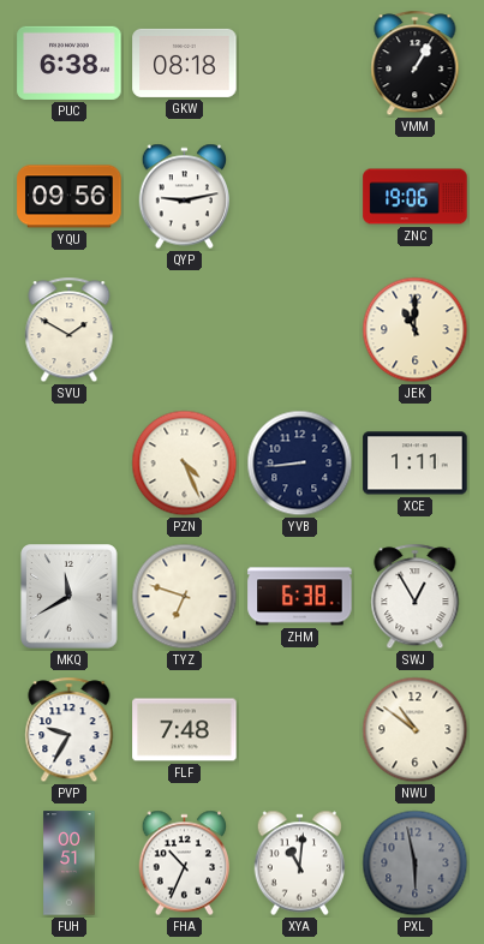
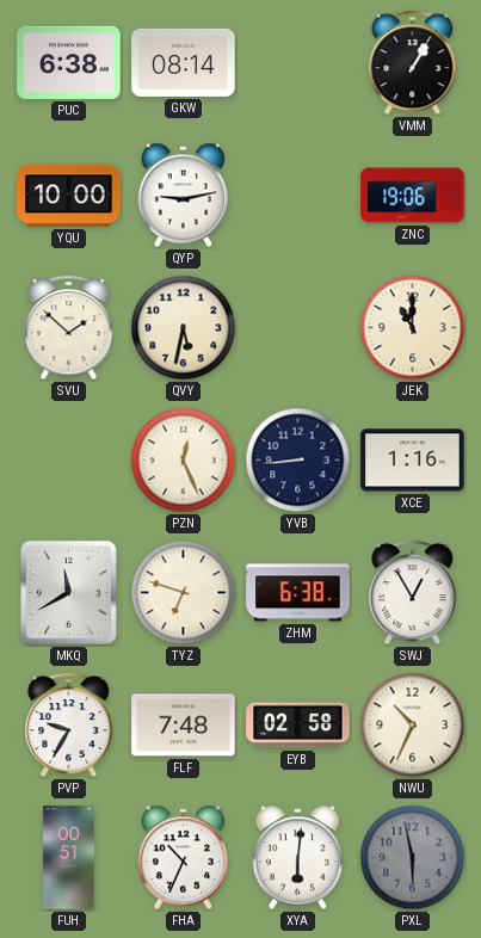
GKW: 08:18 -> 08:14
YQU: 09:56 -> 10:00
SVU: 1:50 -> 1:52
QVY: none -> 5:32
PZN: 4:26 -> 12:26
XCE: 1:11 -> 1:16
EYB: none -> 02:58
NWU: 10:51 -> 10:34
XYA: 11:01 -> 6:01
